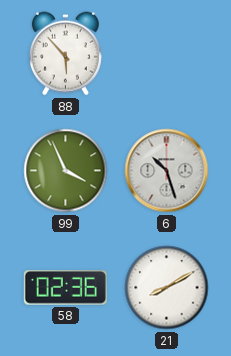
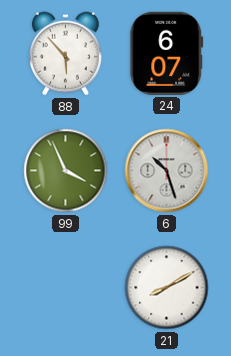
24: none -> 6:07
58: 02:36 -> none
